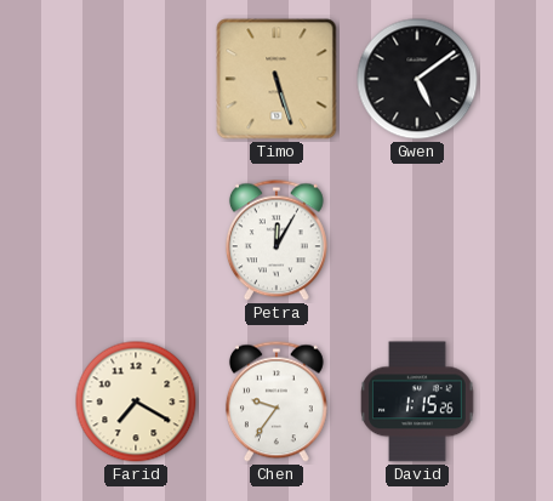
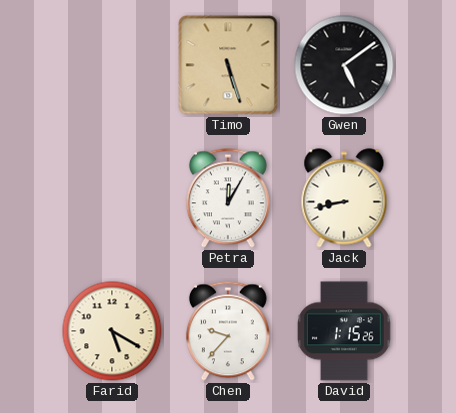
Jack: none -> 8:43
Farid: 7:20 -> 5:20
Chen: 9:36 -> 9:37
